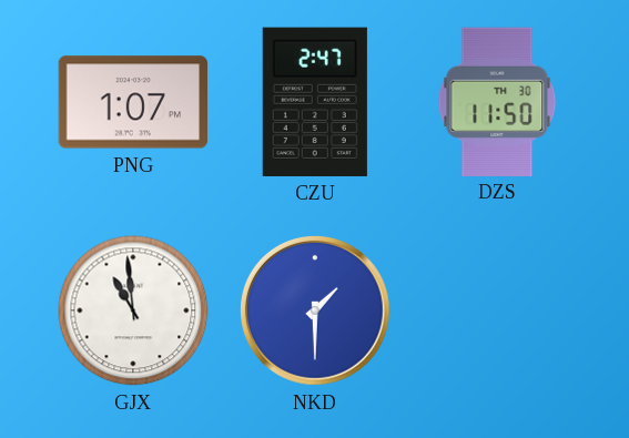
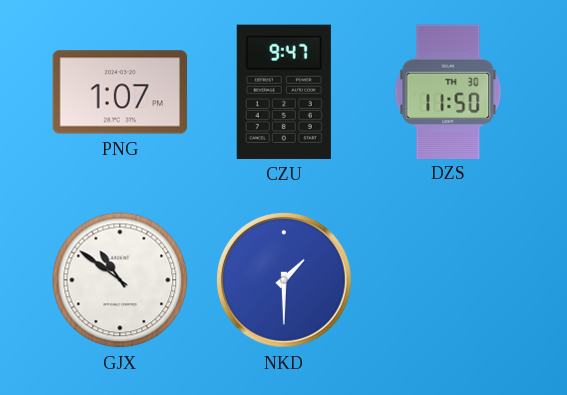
CZU: 2:47 -> 9:47
GJX: 10:59 -> 10:51
